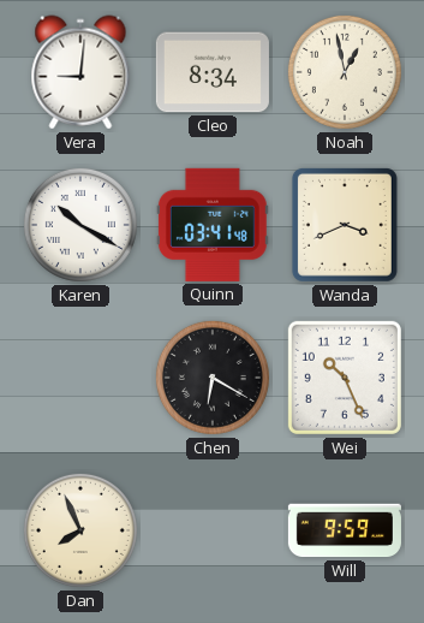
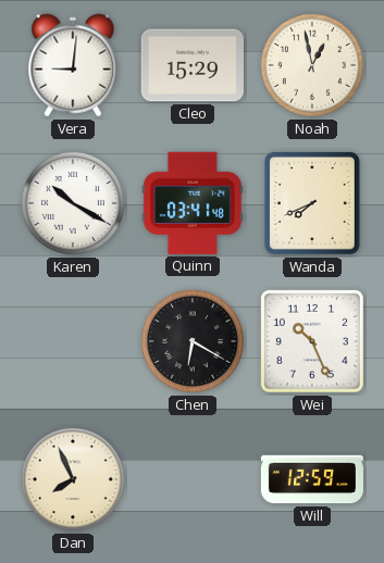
Cleo: 8:34 -> 15:29
Wanda: 3:41 -> 7:41
Will: 9:59 -> 12:59
